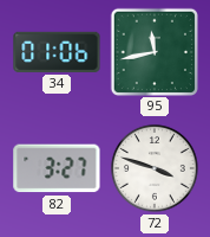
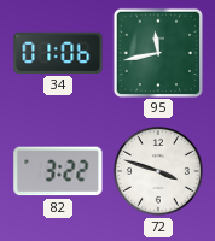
82: 3:27 -> 3:22
